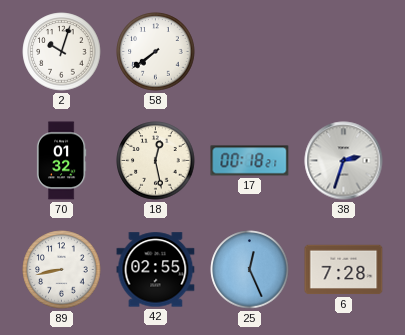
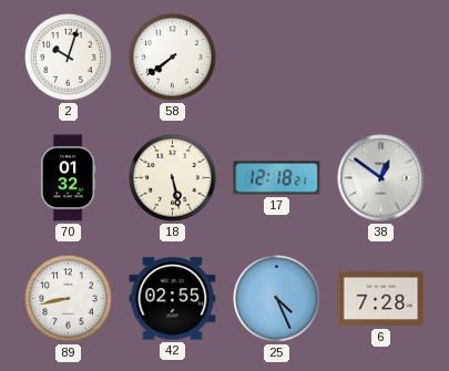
18: 12:28 -> 5:28
17: 00:18 -> 12:18
38: 2:33 -> 12:51
25: 12:26 -> 4:26
